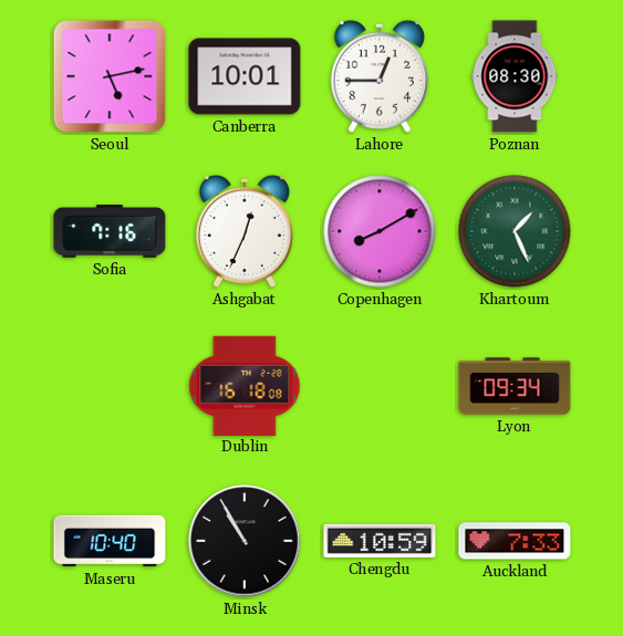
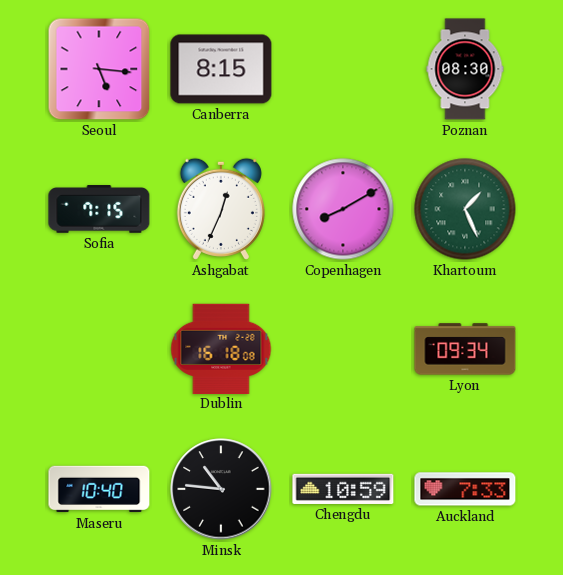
Seoul: 5:13 -> 5:16
Canberra: 10:01 -> 8:15
Lahore: 12:45 -> none
Sofia: 7:16 -> 7:15
Minsk: 10:55 -> 10:46
